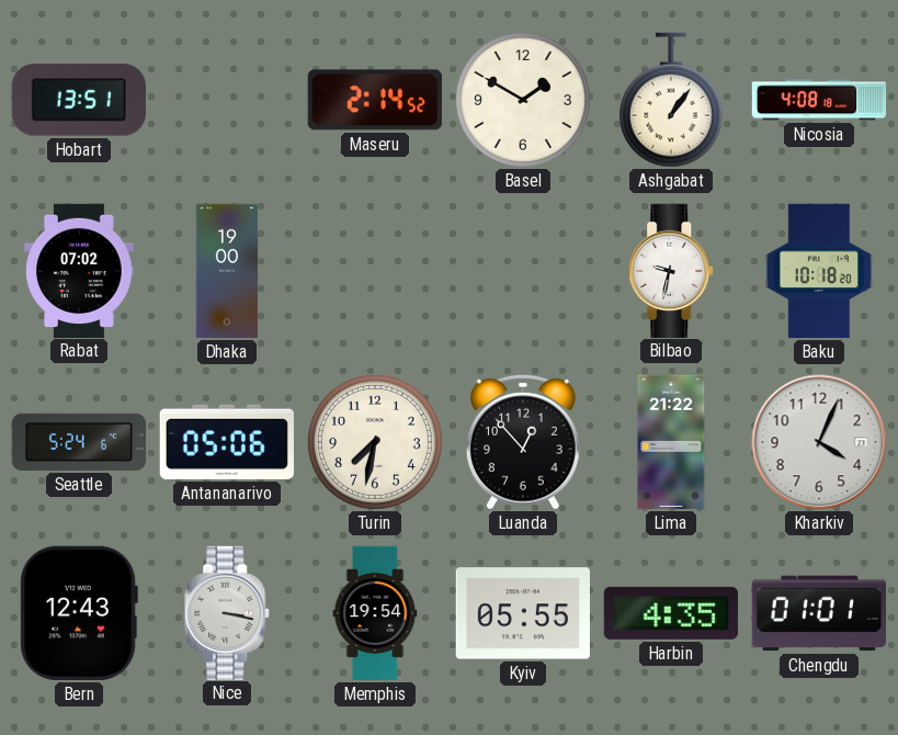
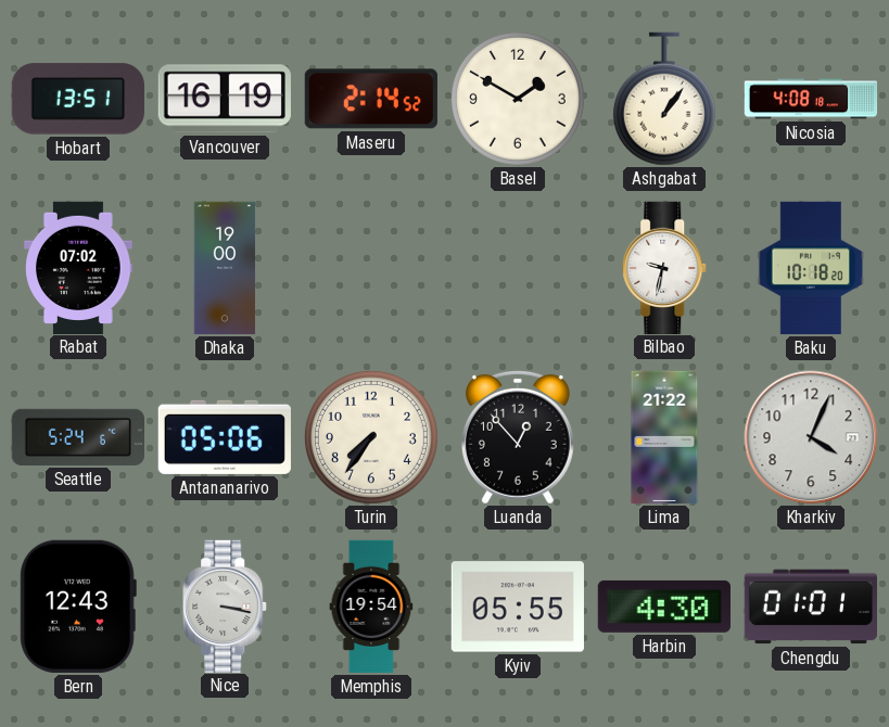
Vancouver: none -> 16:19
Turin: 7:32 -> 7:36
Harbin: 4:35 -> 4:30
